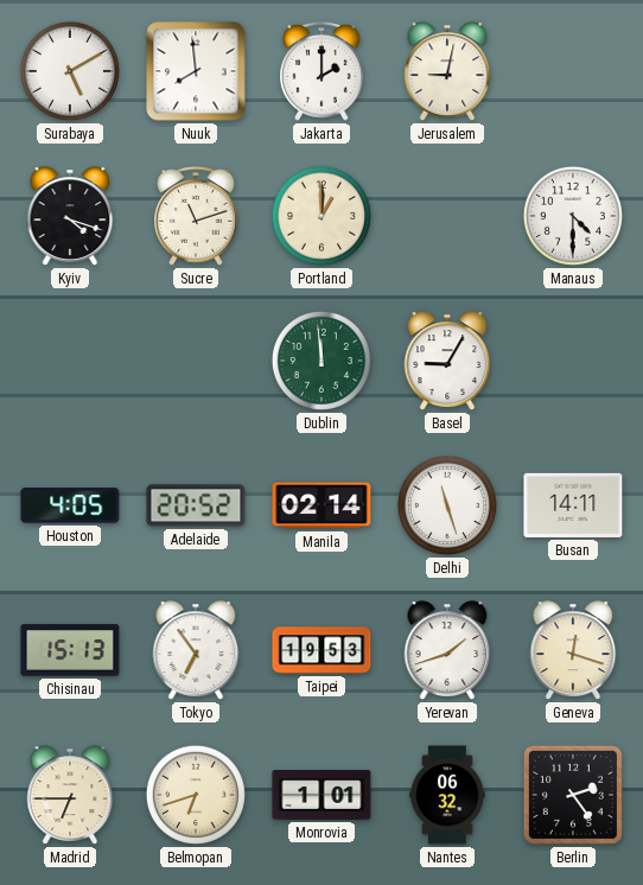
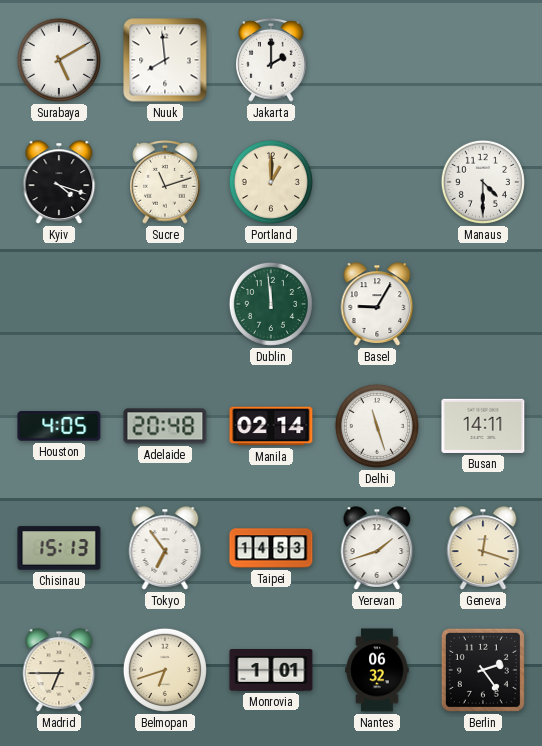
Jerusalem: 9:02 -> none
Adelaide: 20:52 -> 20:48
Taipei: 19:53 -> 14:53
